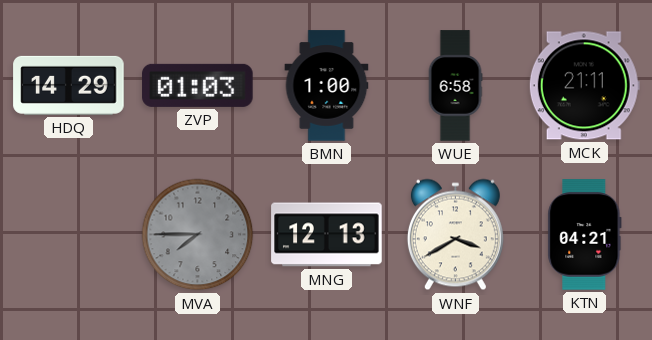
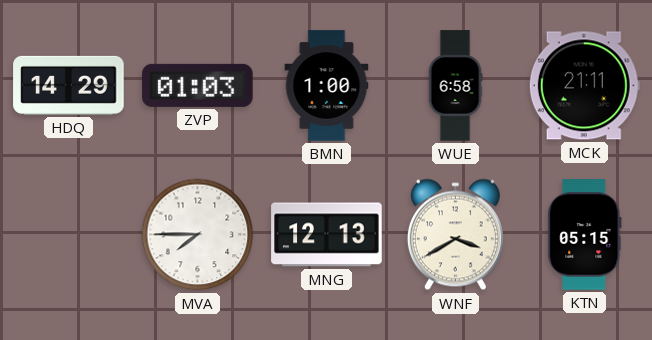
MVA dial: grey -> white
KTN: 04:21 -> 05:15
